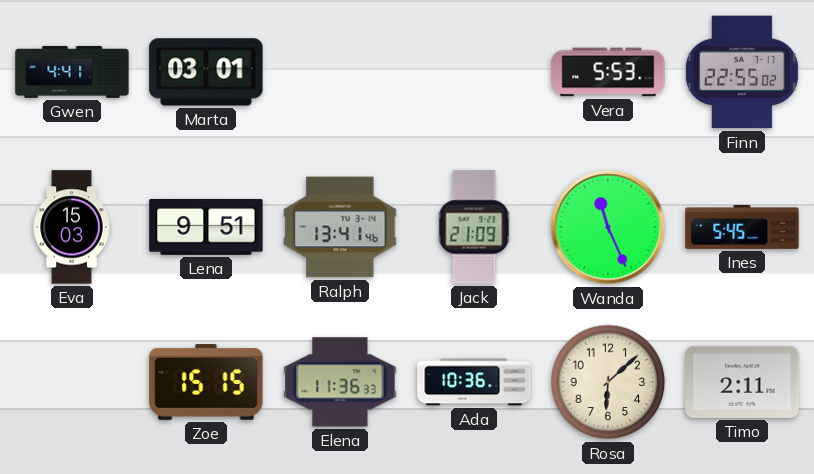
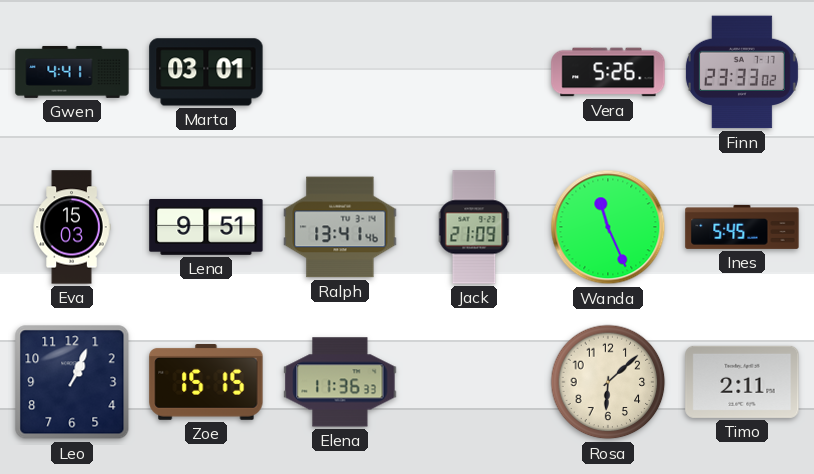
Vera: 5:53 -> 5:26
Finn: 22:55 -> 23:33
Leo: none -> 1:04
Ada: 10:36 -> none
